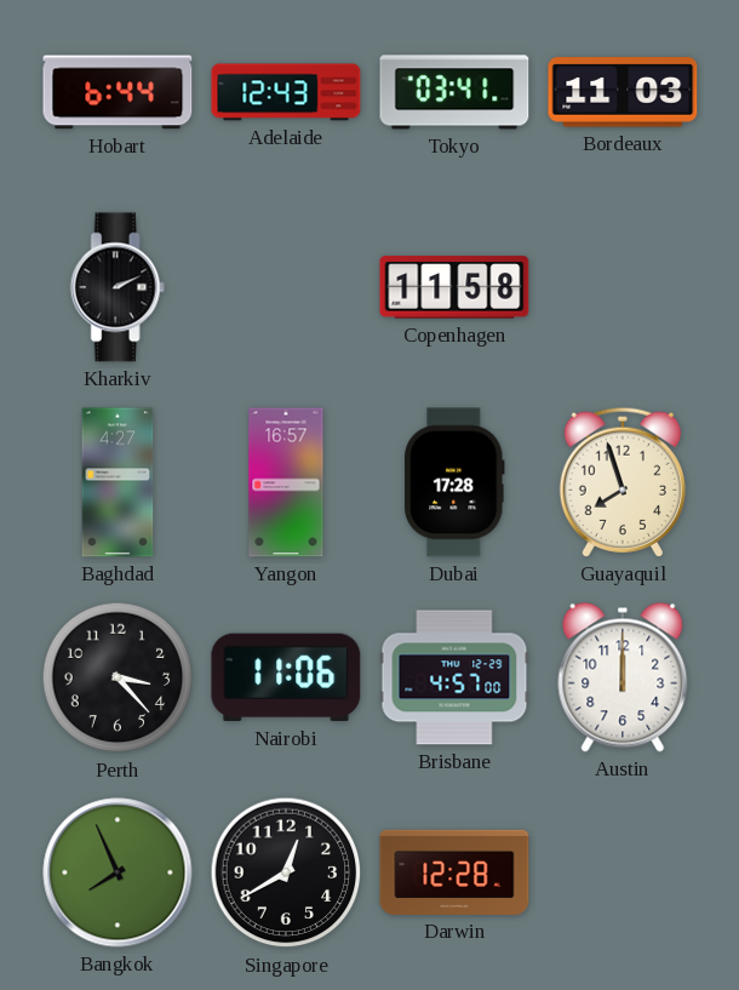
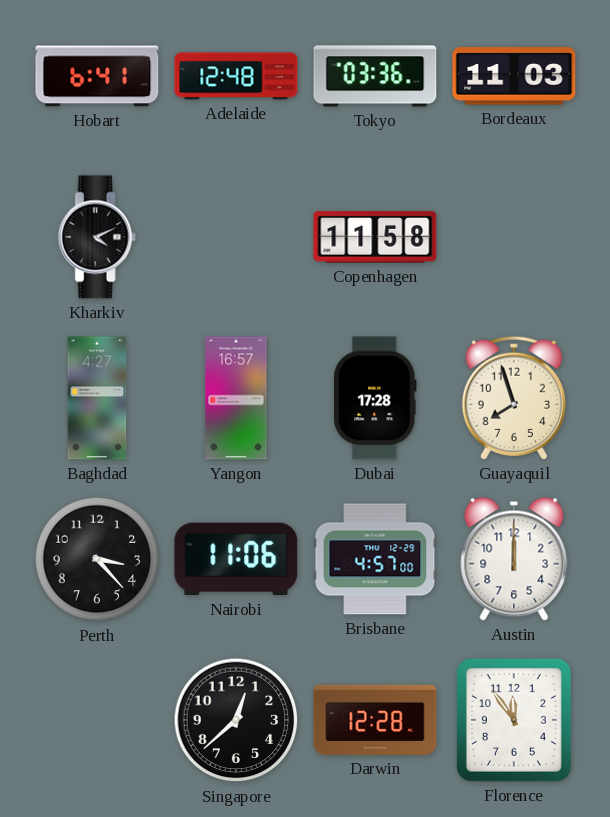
Hobart: 6:44 -> 6:41
Adelaide: 12:43 -> 12:48
Tokyo: 03:41 -> 03:36
Kharkiv: 2:11 -> 4:11
Bangkok: 7:56 -> none
Singapore: 12:40 -> 12:38
Florence: none -> 11:54
